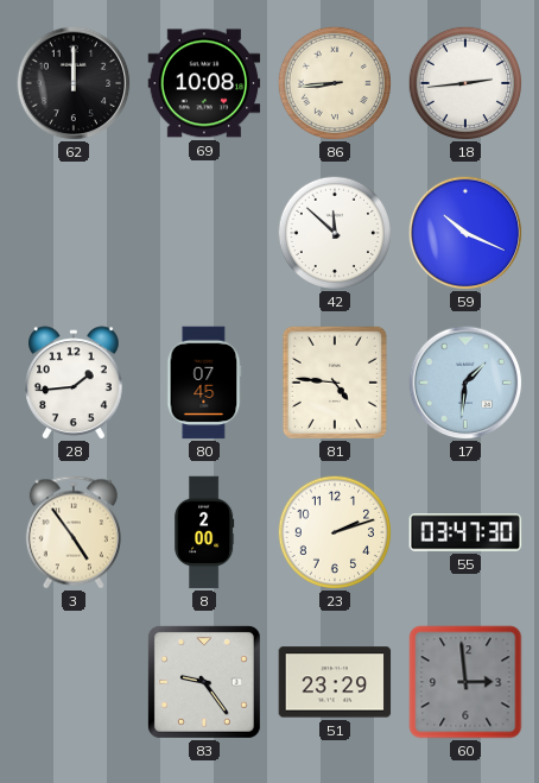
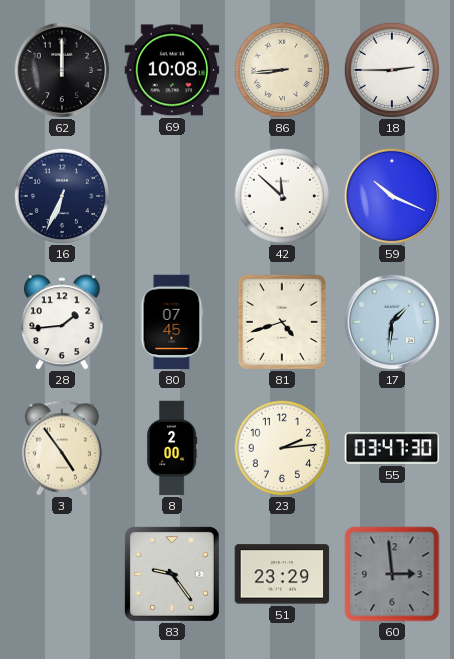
18: 2:44 -> 2:45
16: none -> 6:34
81: 4:46 -> 4:42
23: 2:12 -> 2:14
